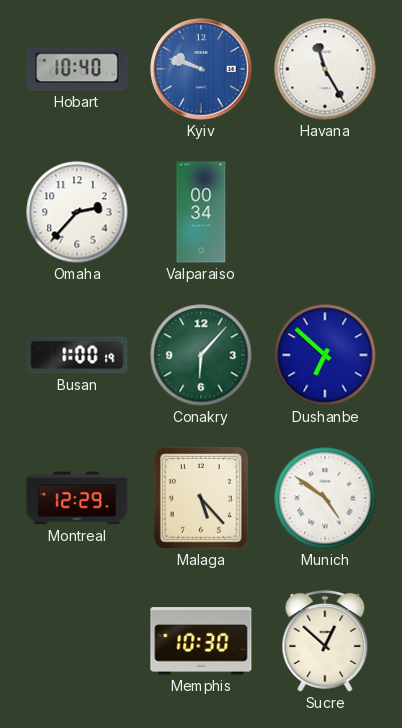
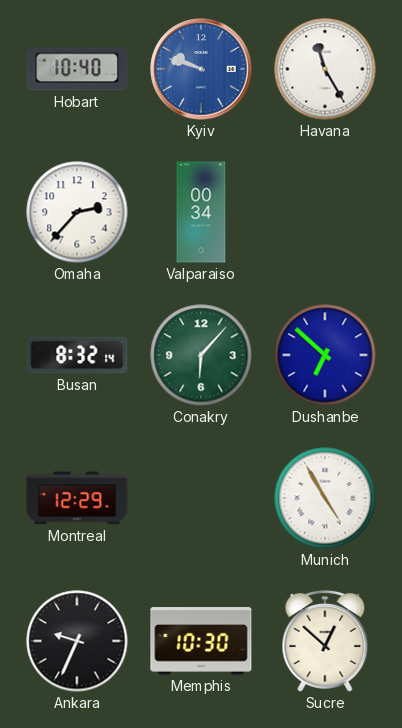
Busan: 1:00 -> 8:32
Malaga: 5:23 -> none
Munich: 4:51 -> 4:55
Ankara: none -> 9:34
